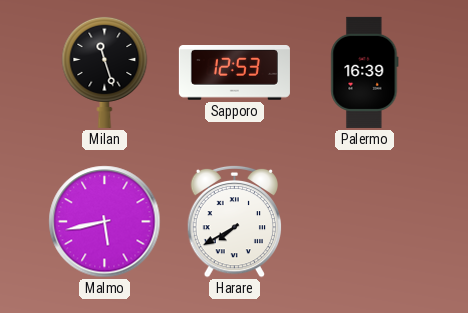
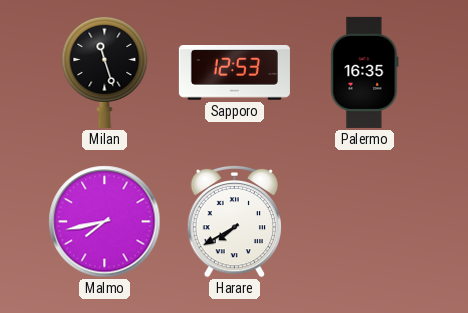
Palermo: 16:39 -> 16:35
Malmo: 5:43 -> 7:43
